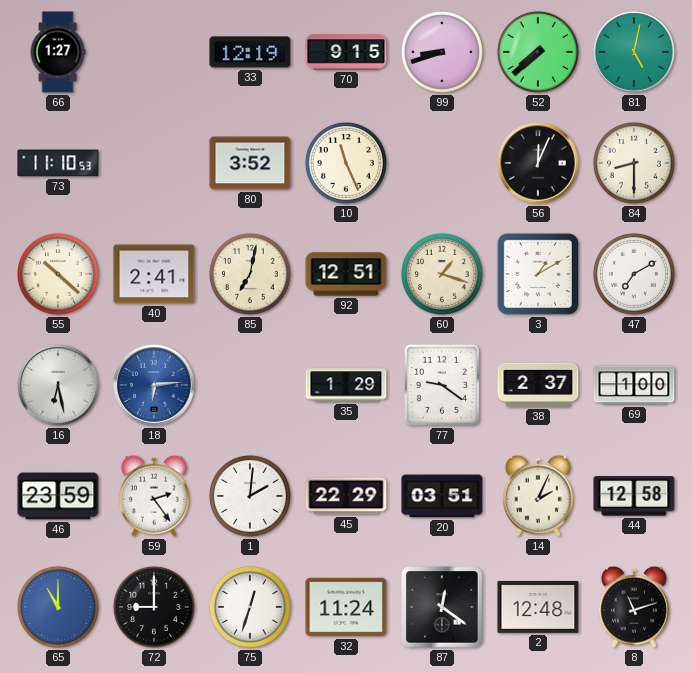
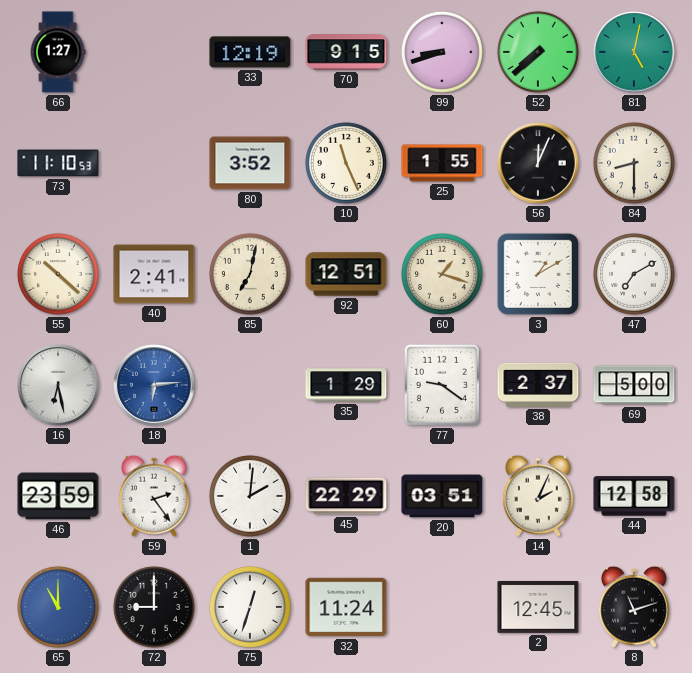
25: none -> 1:55
69: 1:00 -> 5:00
87: 12:21 -> none
2: 12:48 -> 12:45
